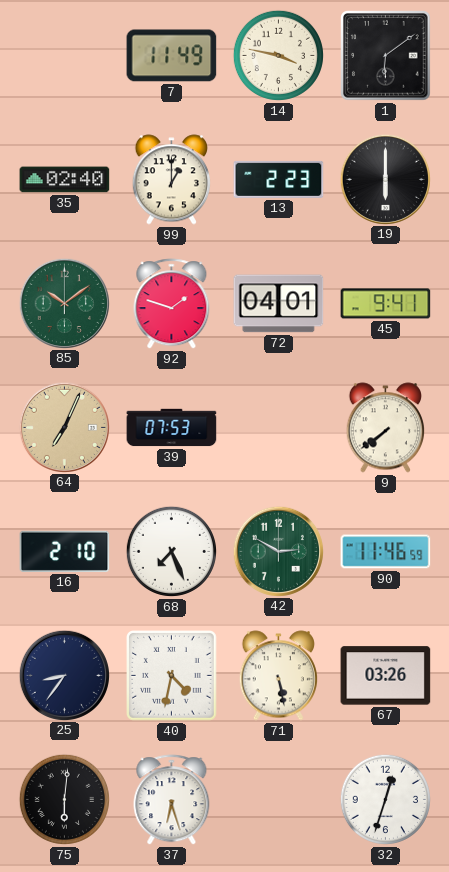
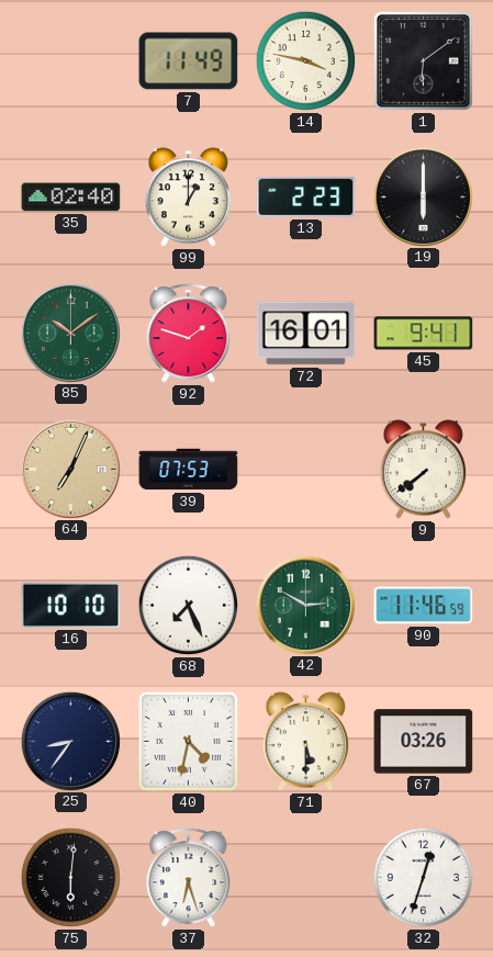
72: 04:01 -> 16:01
16: 2:10 -> 10:10
71: 5:28 -> 5:30
